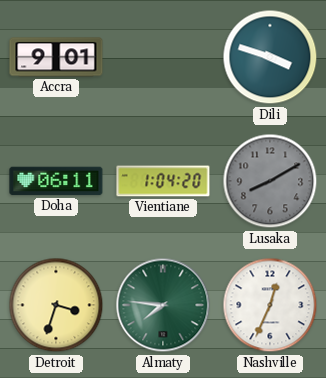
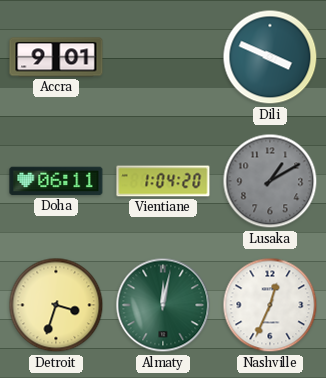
Dili: 3:48 -> 3:49
Lusaka: 8:10 -> 1:10
Almaty: 7:46 -> 12:02
